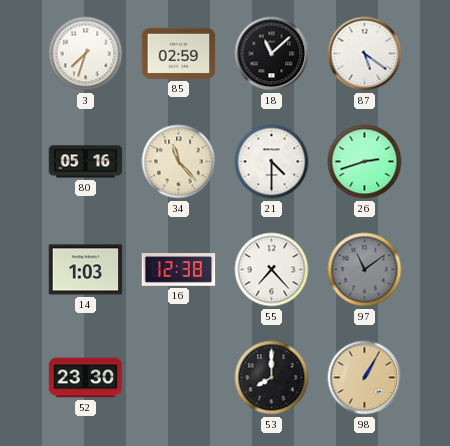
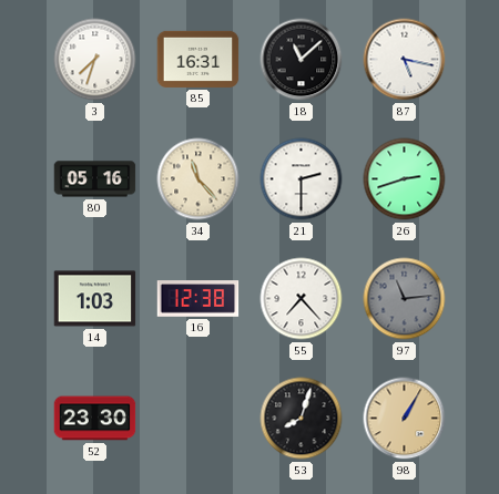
85: 02:59 -> 16:31
87: 5:21 -> 5:17
21: 4:30 -> 2:30
97: 11:09 -> 11:14
53: 8:00 -> 8:03
